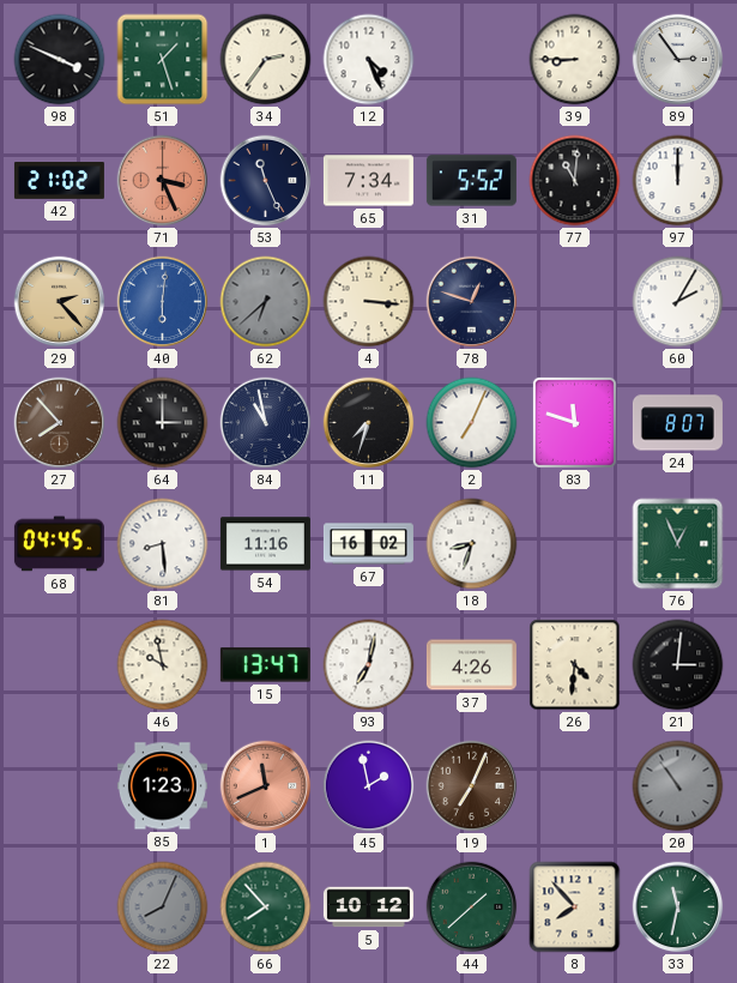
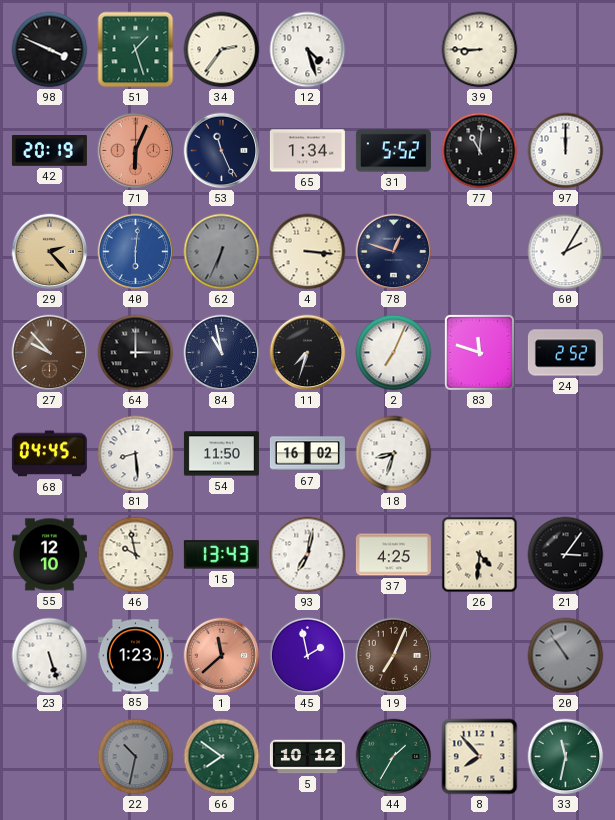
12: 4:26 -> 4:27
89: 2:54 -> none
42: 21:02 -> 20:19
71: 3:26 -> 6:04
65: 7:34 -> 1:34
62: 6:38 -> 6:34
27: 7:53 -> 9:53
24: 8:07 -> 2:52
54: 11:16 -> 11:50
76: 12:56 -> none
55: none -> 12:10
15: 13:47 -> 13:43
37: 4:26 -> 4:25
21: 3:01 -> 3:06
23: none -> 5:27
1: 11:41 -> 11:38
22: 8:04 -> 10:32
66: 7:53 -> 7:51
44: 1:38 -> 1:35
